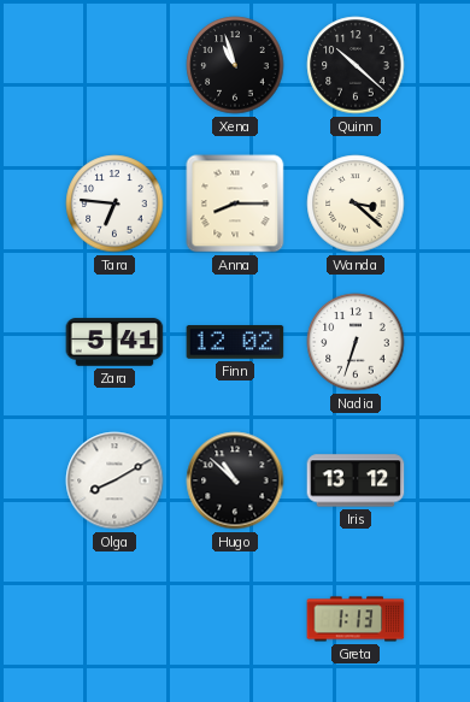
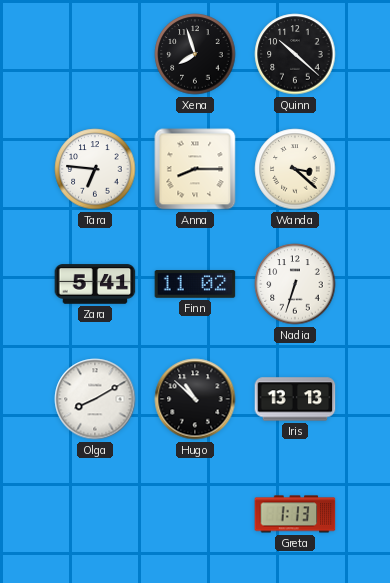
Xena: 10:57 -> 7:57
Finn: 12:02 -> 11:02
Iris: 13:12 -> 13:13
